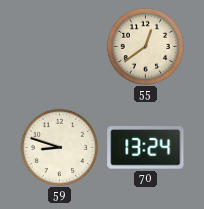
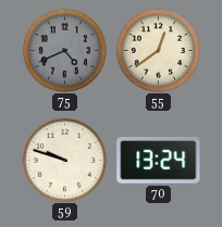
75: none -> 4:41
59: 8:48 -> 9:48
